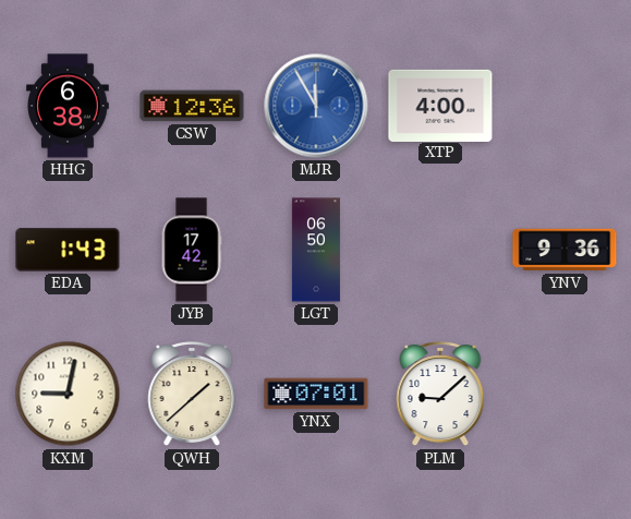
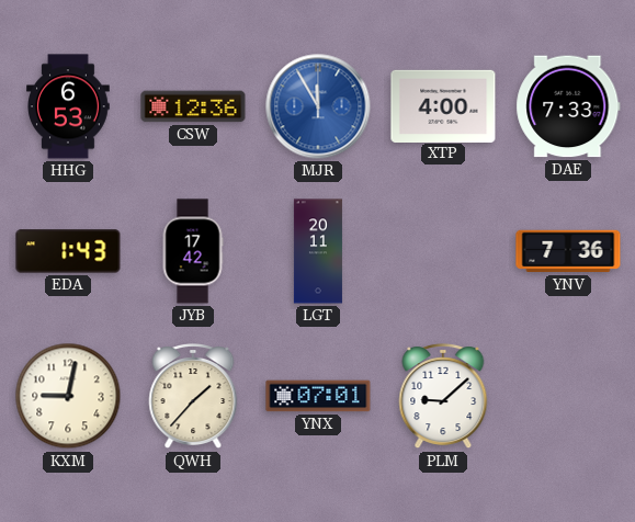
HHG: 6:38 -> 6:53
DAE: none -> 7:33
LGT: 06:50 -> 20:11
YNV: 9:36 -> 7:36
QWH: 1:38 -> 1:37
